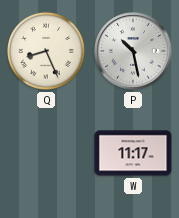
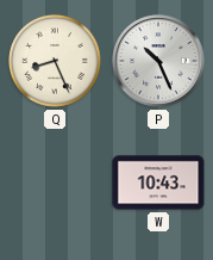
P: 10:28 -> 10:26
W: 11:17 -> 10:43
